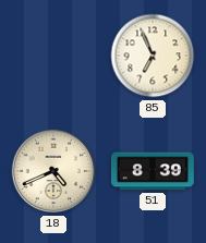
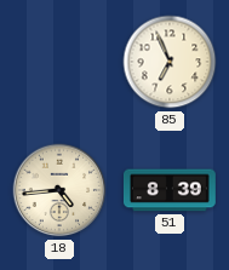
18: 4:41 -> 4:44
